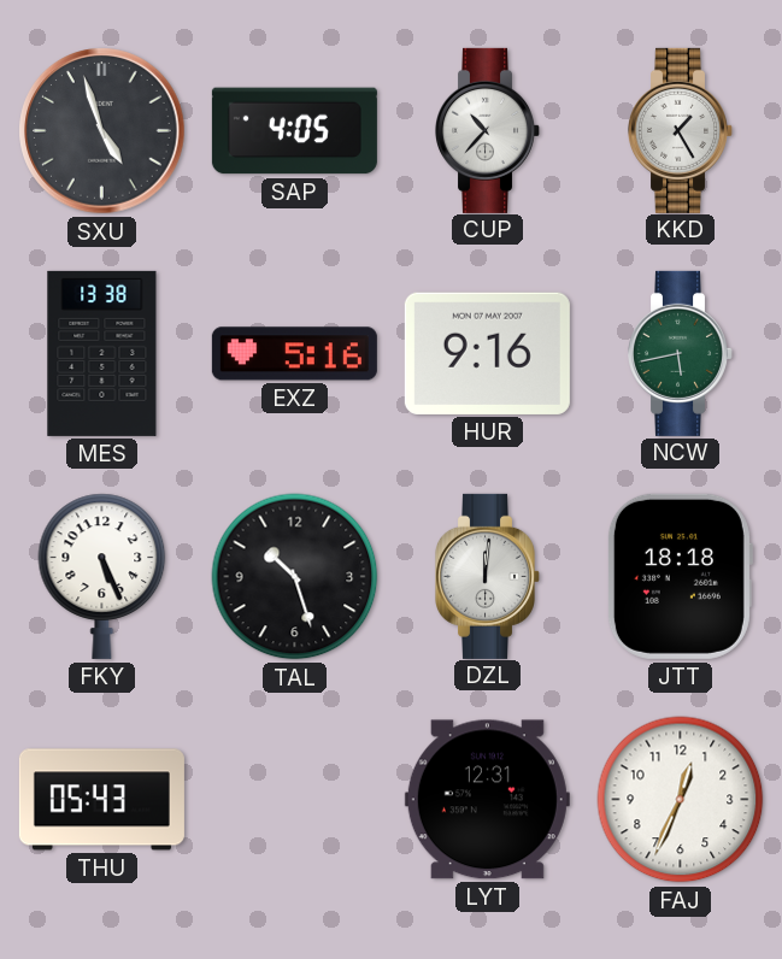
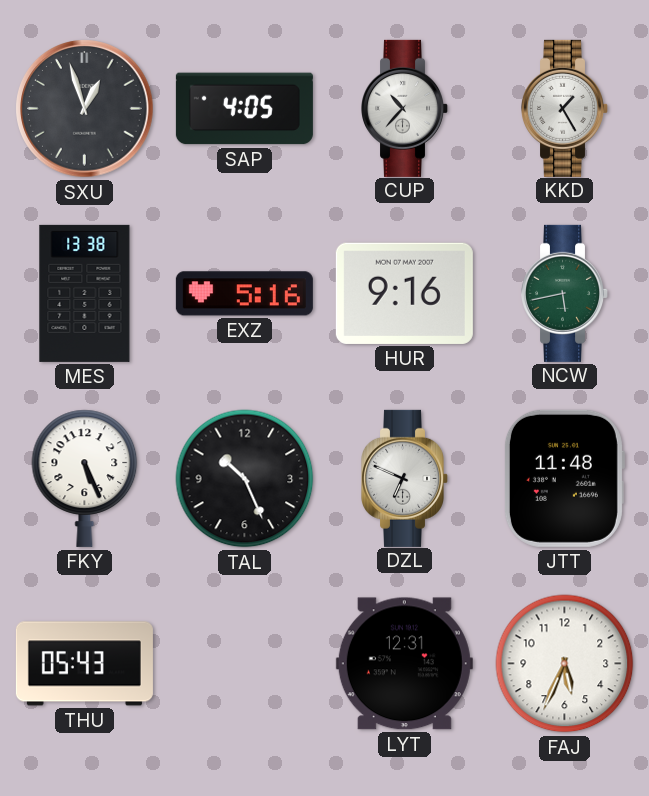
SXU: 4:57 -> 12:57
TAL: 10:27 -> 10:26
DZL: 12:01 -> 6:49
JTT: 18:18 -> 11:48
FAJ: 12:34 -> 5:34
